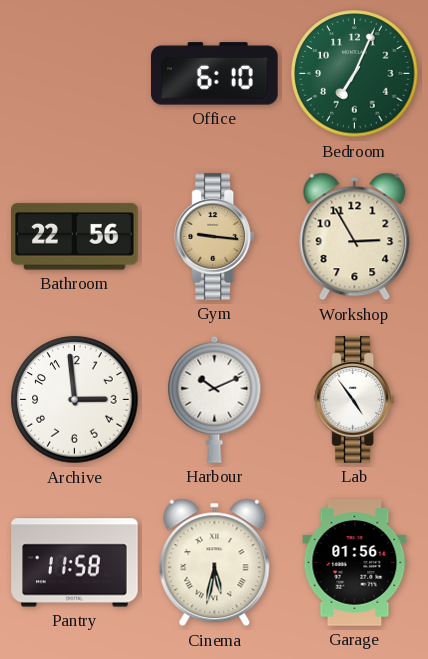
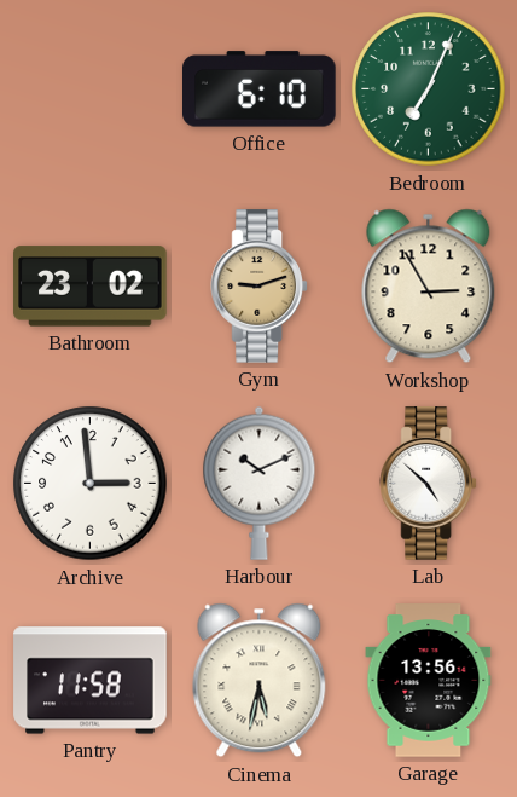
Bathroom: 22:56 -> 23:02
Gym: 9:16 -> 9:12
Lab: 4:54 -> 4:52
Garage: 01:56 -> 13:56
